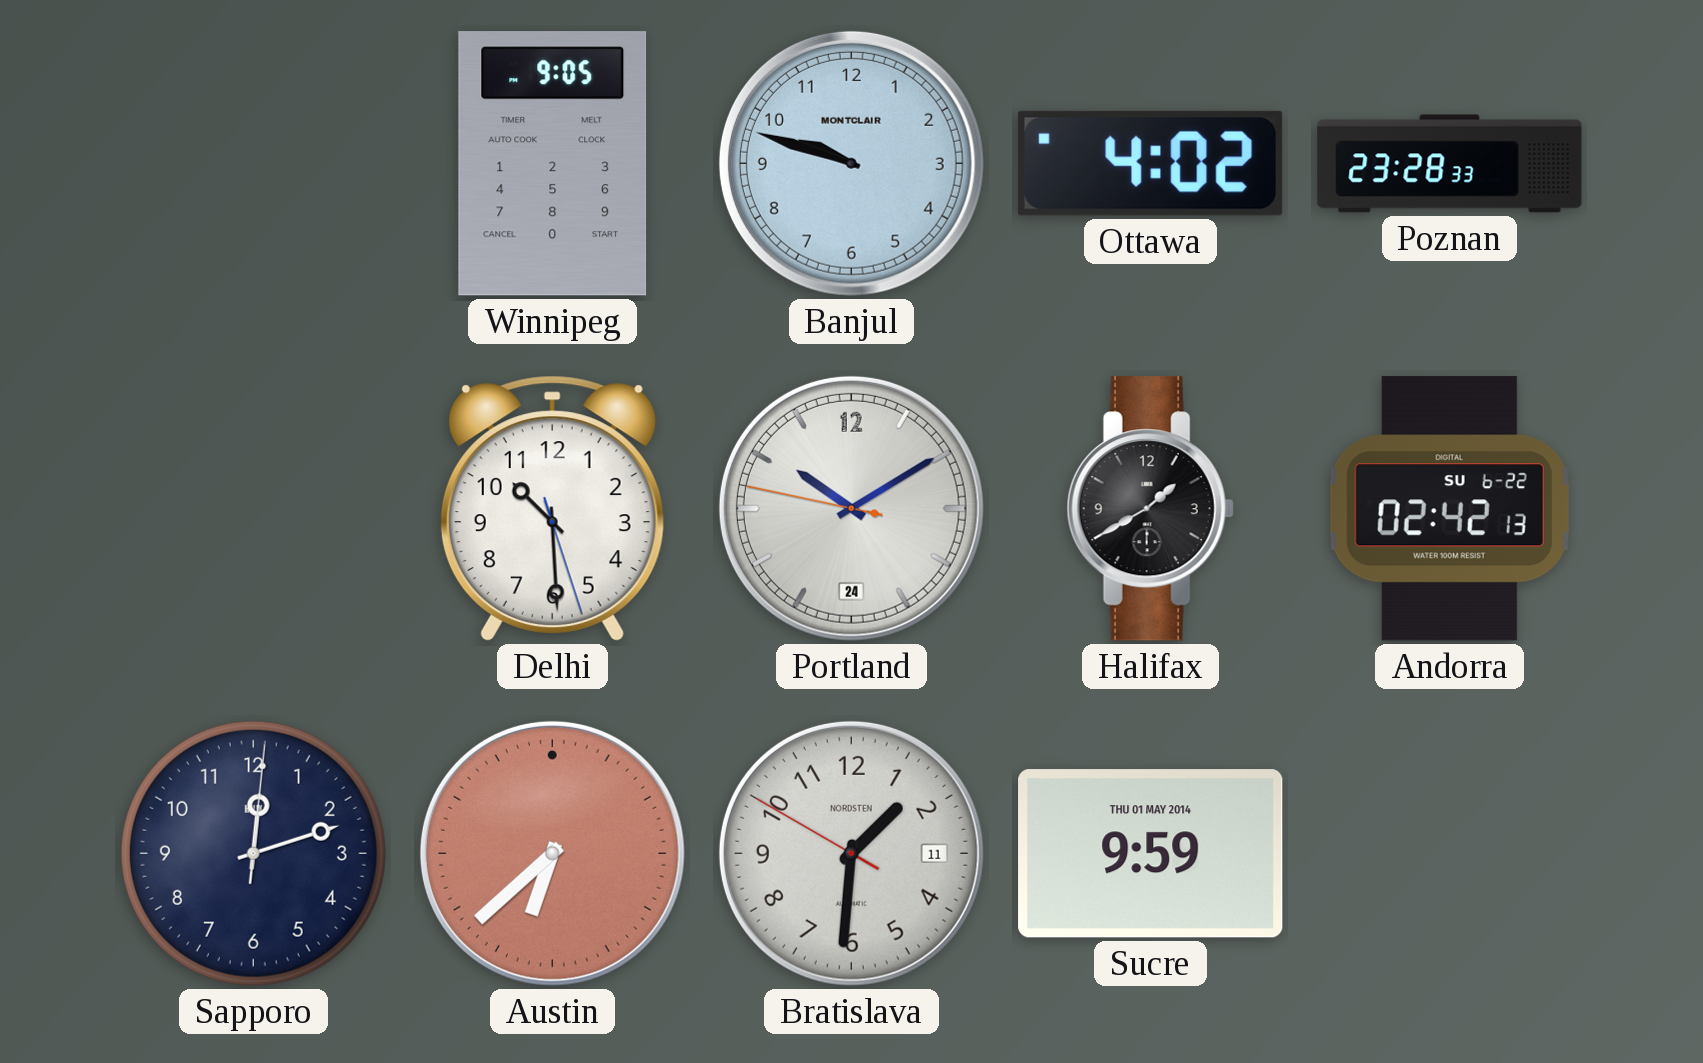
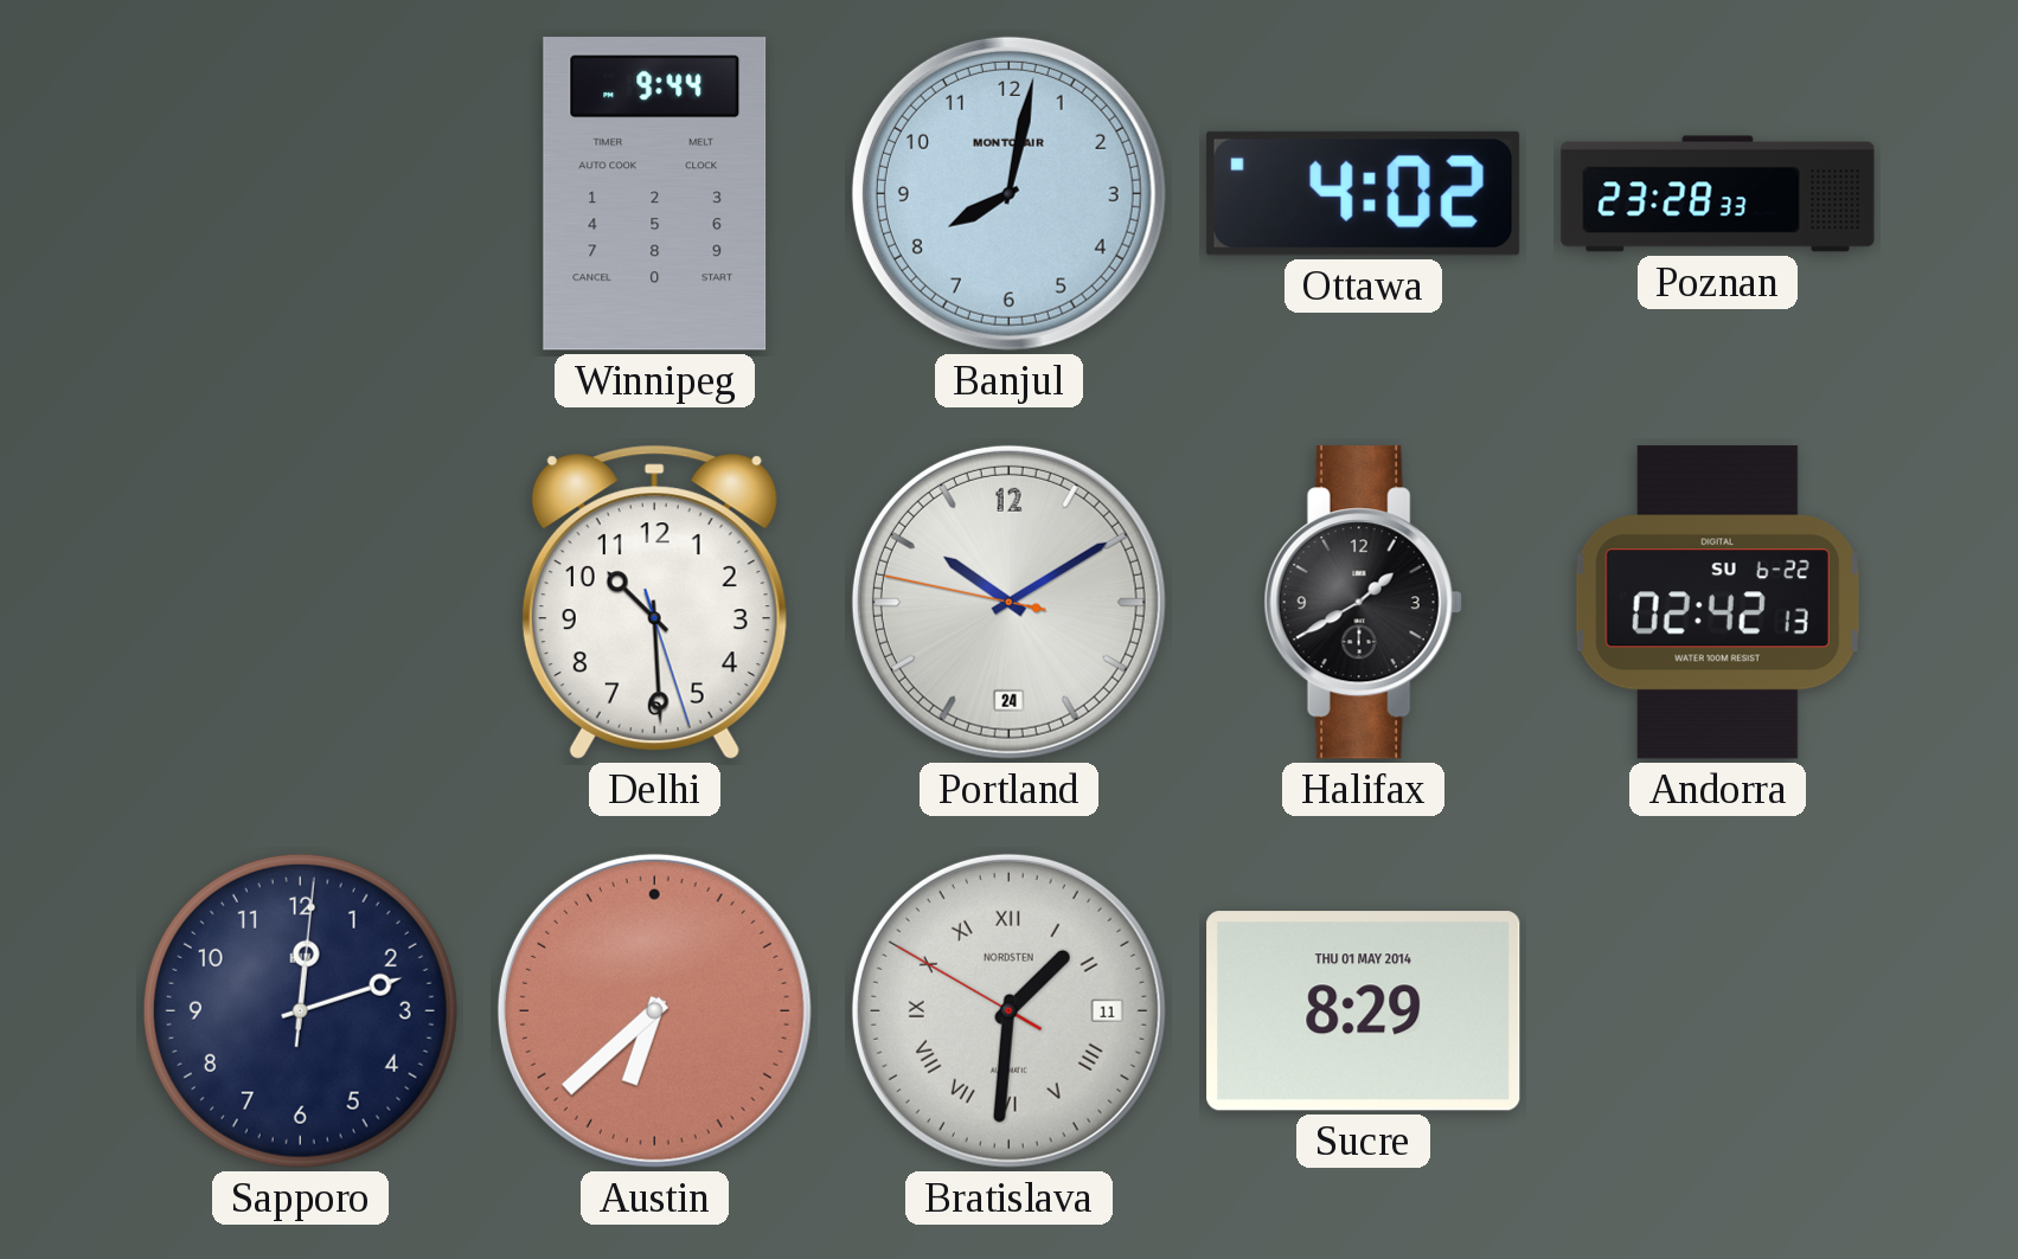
Winnipeg: 9:05 -> 9:44
Banjul: 9:48 -> 8:02
Bratislava numerals: Arabic -> Roman
Sucre: 9:59 -> 8:29
